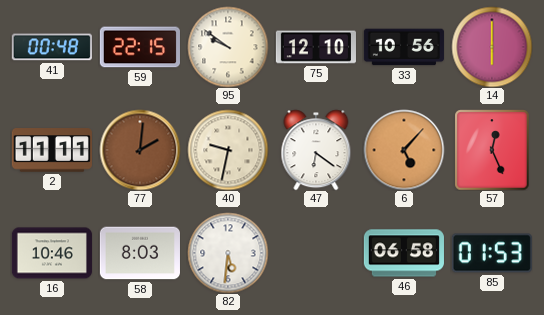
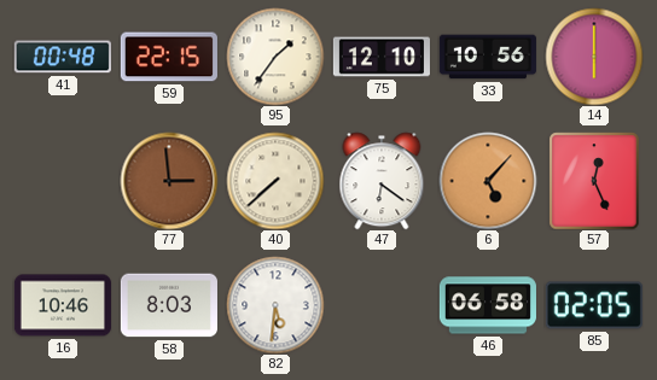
95: 9:51 -> 1:36
2: 11:11 -> none
77: 2:01 -> 2:59
40: 9:32 -> 7:38
85: 01:53 -> 02:05
